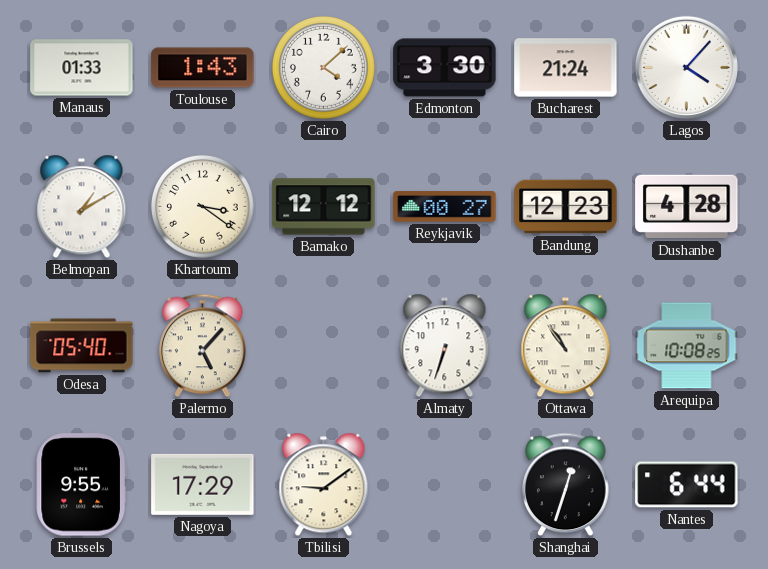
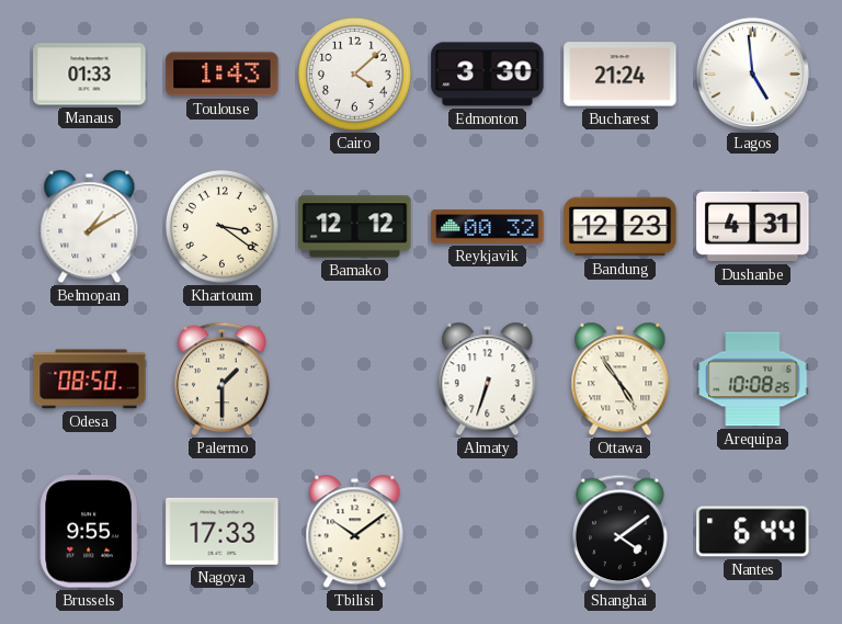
Lagos: 4:07 -> 4:59
Reykjavik: 00:27 -> 00:32
Dushanbe: 4:28 -> 4:31
Odesa: 05:40 -> 08:50
Palermo: 5:07 -> 1:30
Ottawa: 10:54 -> 4:54
Nagoya: 17:29 -> 17:33
Tbilisi: 9:09 -> 10:09
Shanghai: 12:33 -> 4:09
